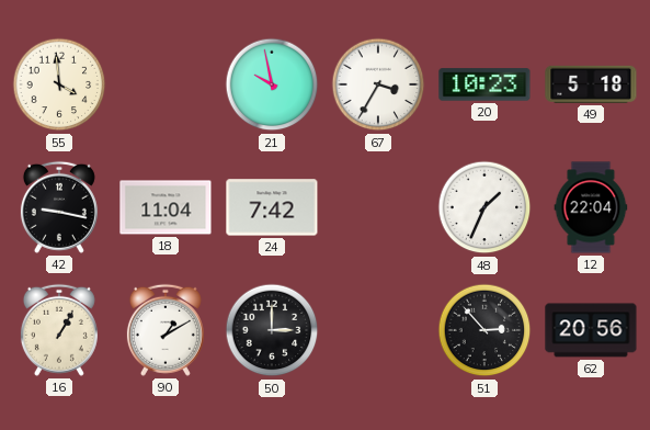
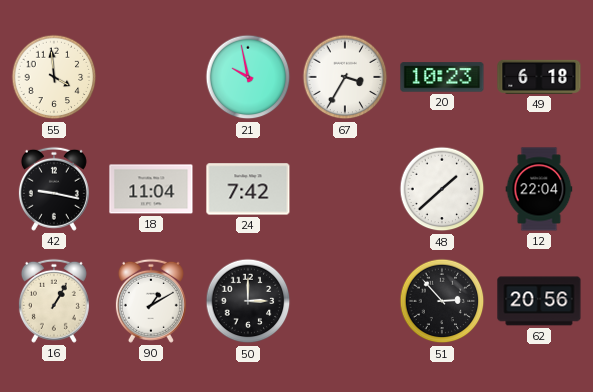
49: 5:18 -> 6:18
48: 1:34 -> 1:38
